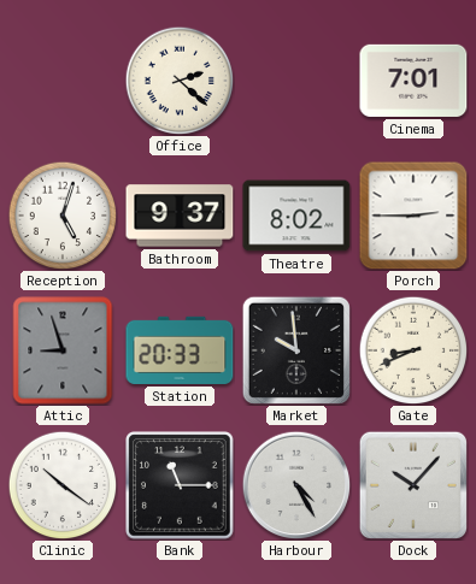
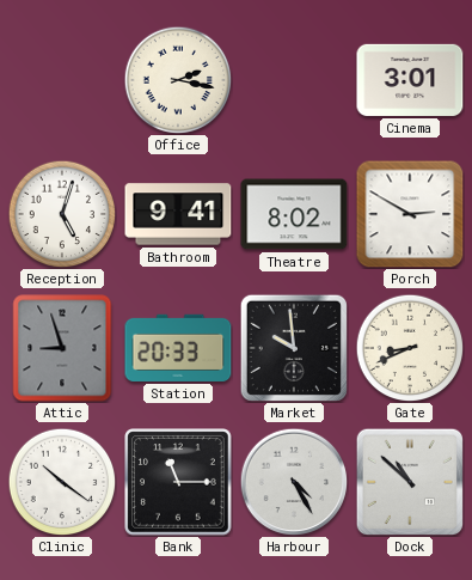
Office: 2:22 -> 2:17
Cinema: 7:01 -> 3:01
Bathroom: 9:37 -> 9:41
Porch: 2:45 -> 2:50
Dock: 10:07 -> 10:52
